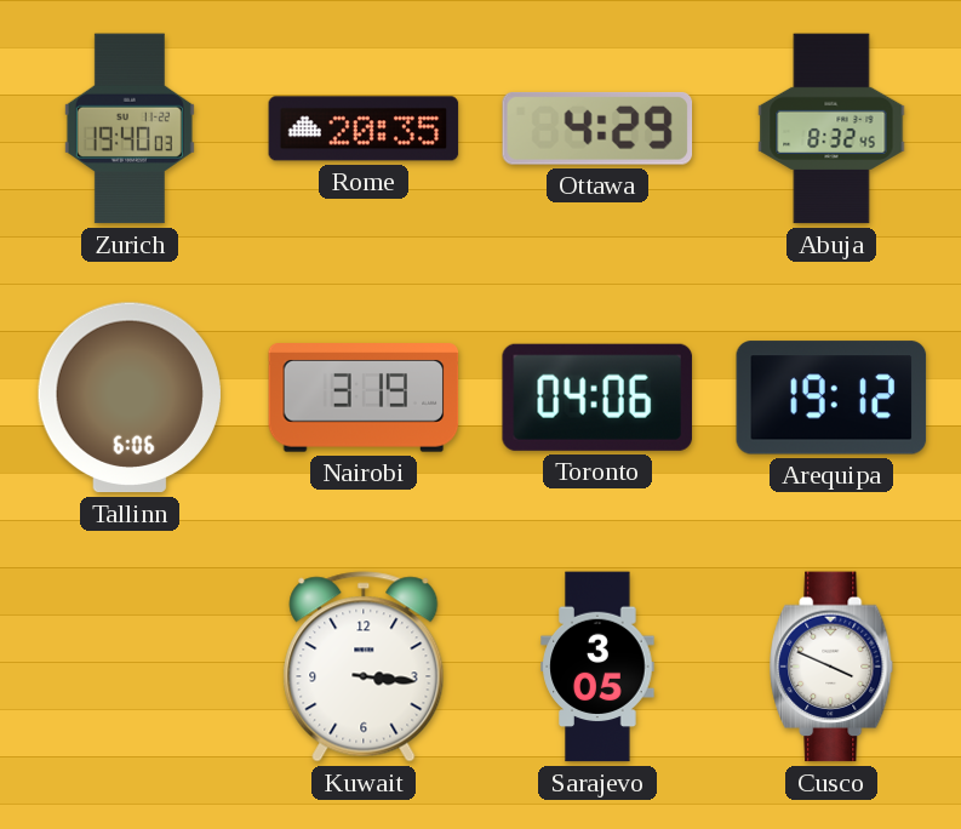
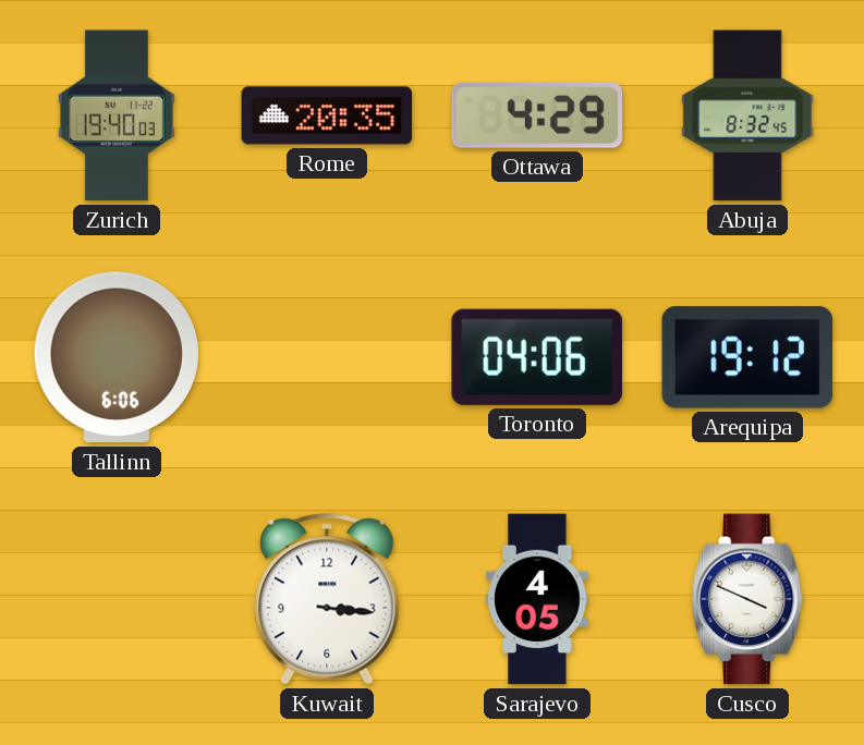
Nairobi: 3:19 -> none
Sarajevo: 3:05 -> 4:05
